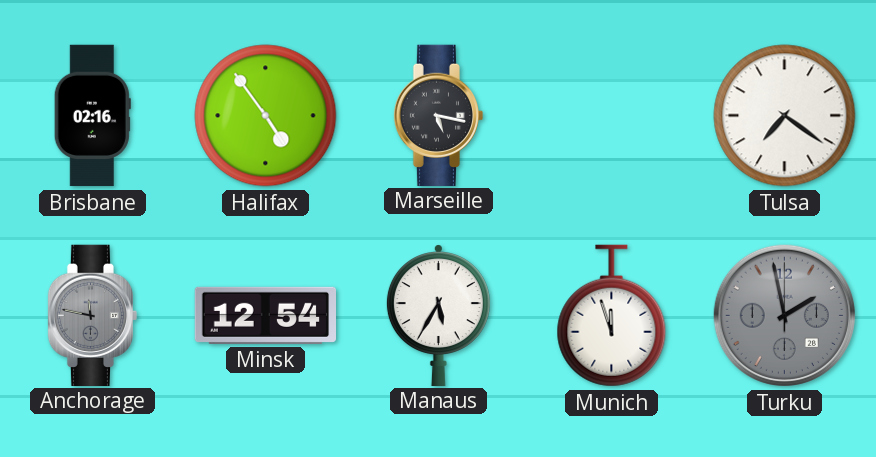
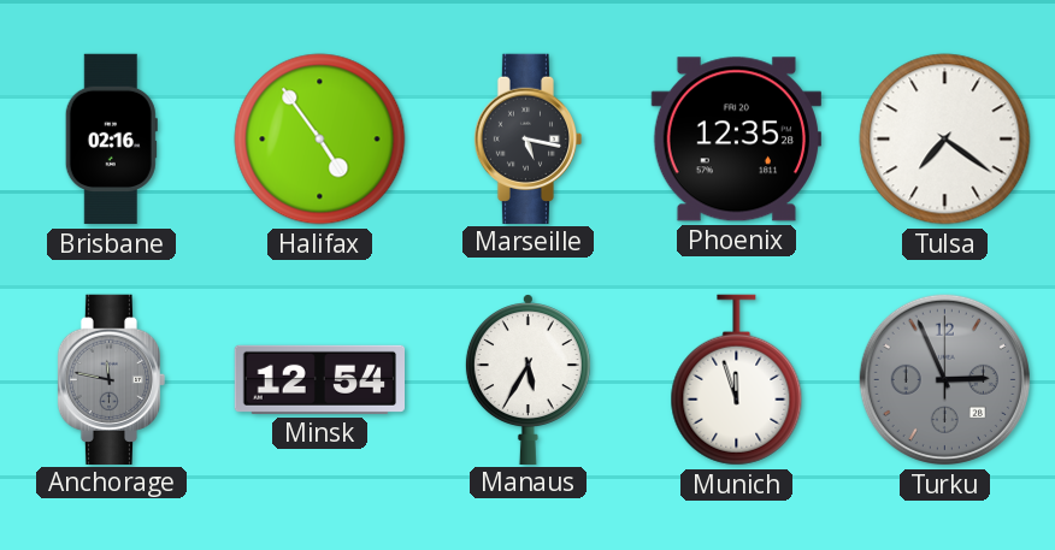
Phoenix: none -> 12:35
Turku: 1:58 -> 2:56
